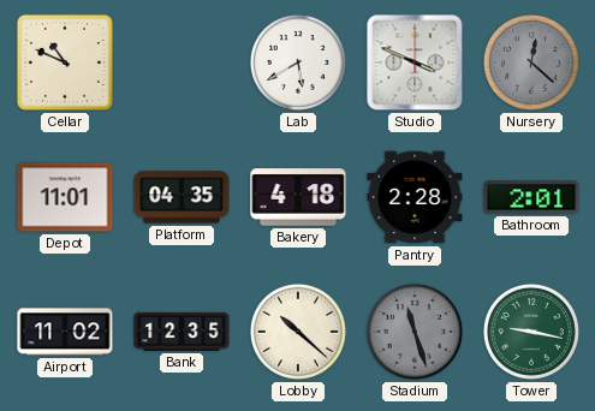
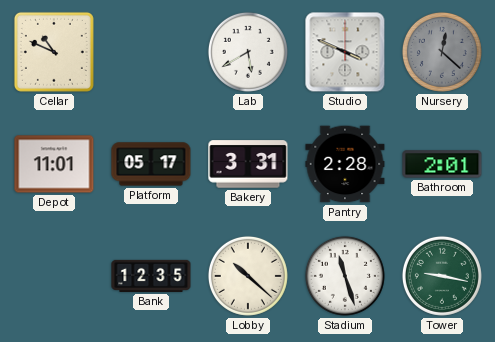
Platform: 04:35 -> 05:17
Bakery: 4:18 -> 3:31
Airport: 11:02 -> none
Stadium dial: grey -> white
